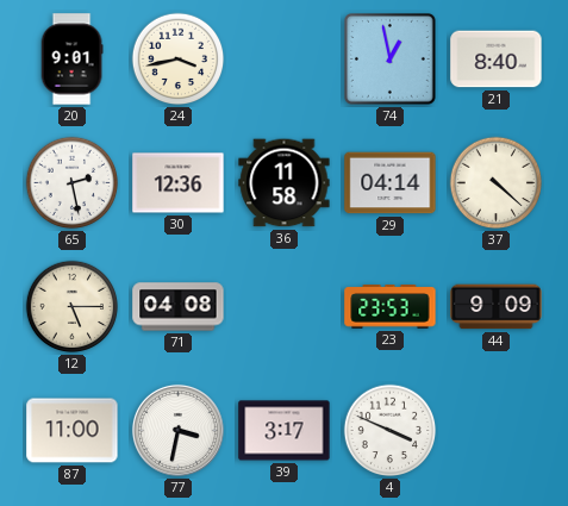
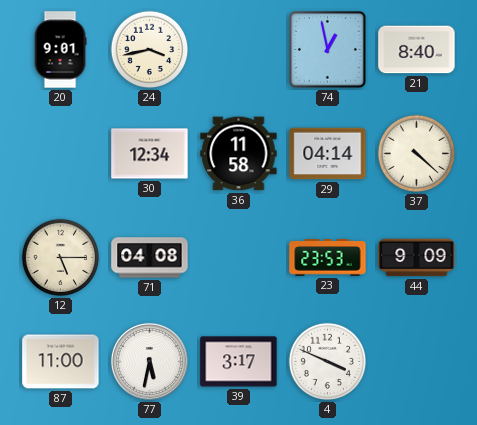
65: 2:28 -> none
30: 12:36 -> 12:34
77: 3:32 -> 5:32
